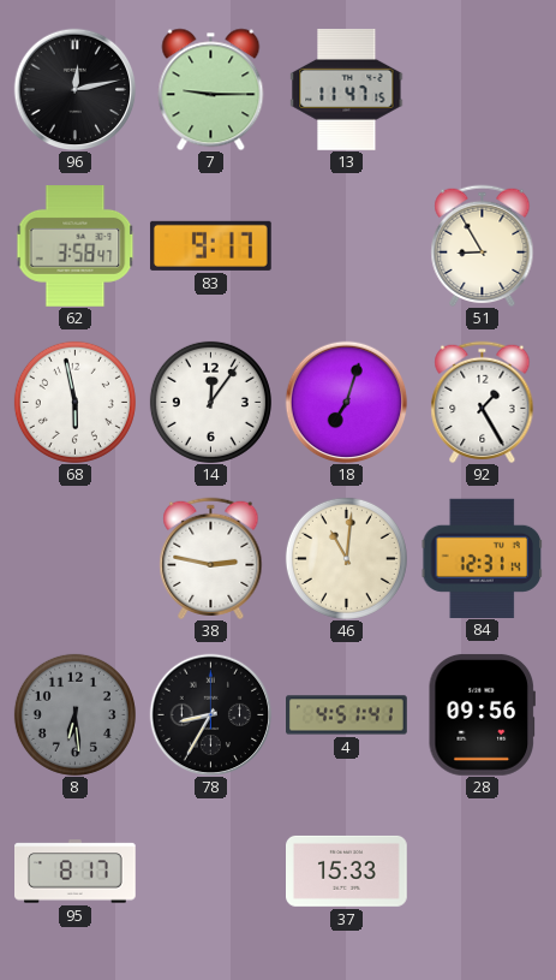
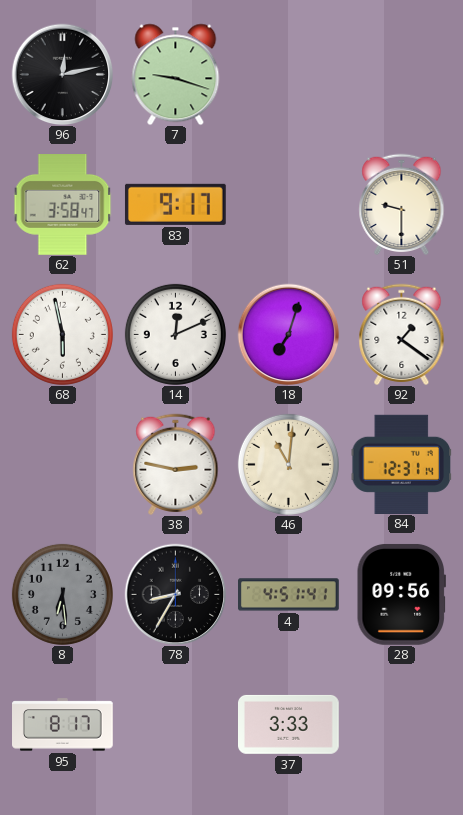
7: 9:15 -> 9:18
13: 11:47 -> none
51: 8:55 -> 9:30
14: 12:06 -> 12:11
92: 1:25 -> 1:21
37: 15:33 -> 3:33
